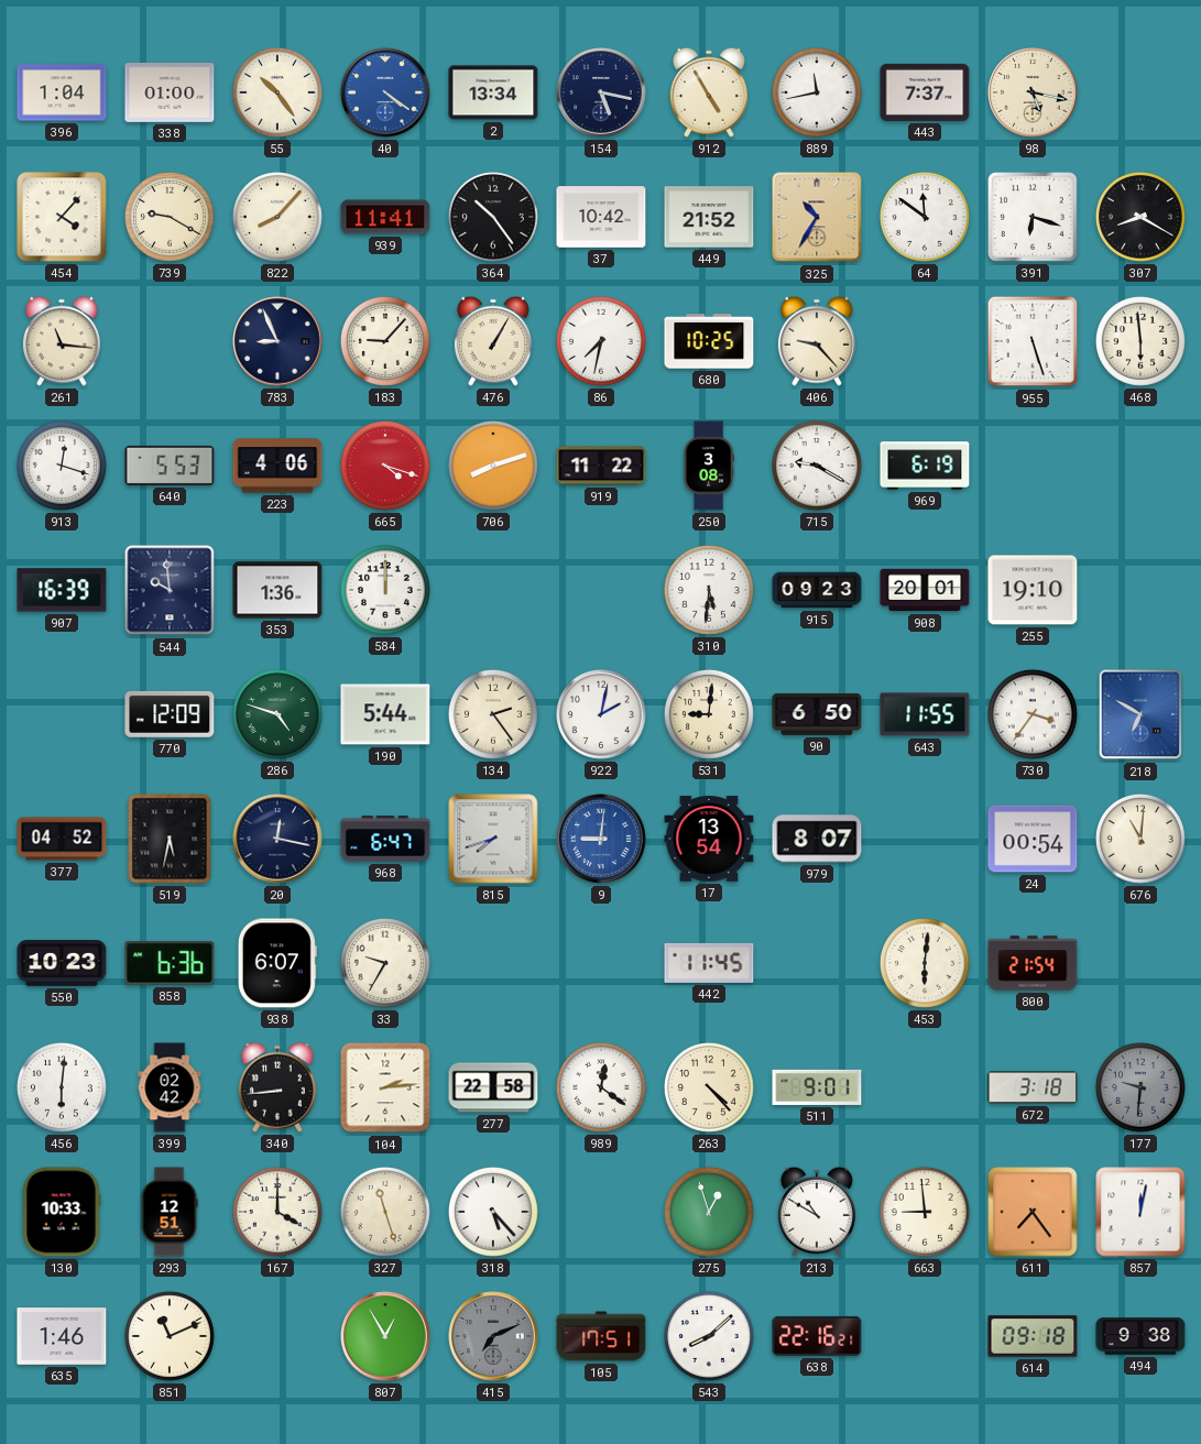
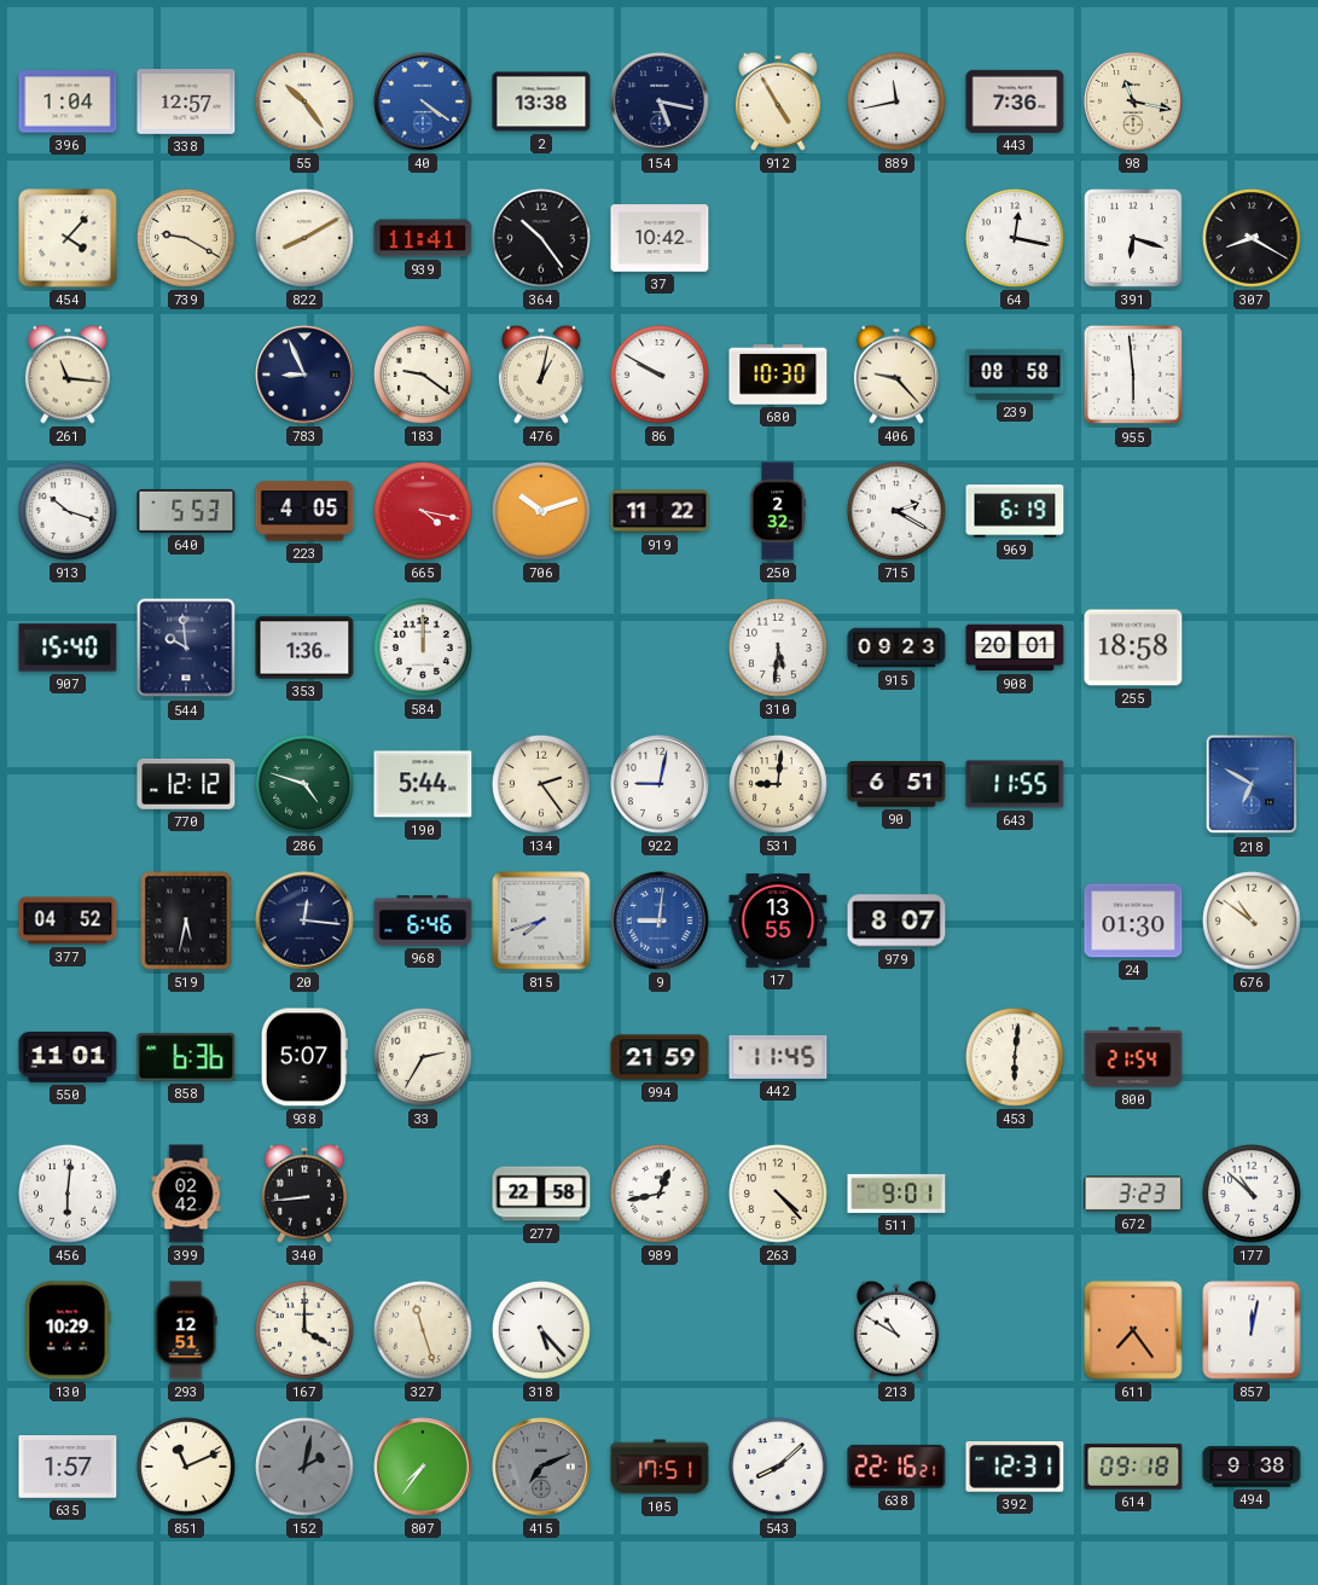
338: 01:00 -> 12:57
2: 13:34 -> 13:38
443: 7:37 -> 7:36
98: 5:17 -> 11:17
822: 8:07 -> 8:10
449: 21:52 -> none
325: 10:35 -> none
64: 11:51 -> 12:17
183: 9:07 -> 9:21
476: 1:05 -> 1:02
86: 7:32 -> 9:50
680: 10:25 -> 10:30
239: none -> 08:58
955: 5:27 -> 5:59
468: 5:59 -> none
913: 12:18 -> 10:18
223: 4:06 -> 4:05
665: 4:18 -> 4:17
706: 8:12 -> 10:12
250: 3:08 -> 2:32
715: 9:20 -> 2:20
907: 16:39 -> 15:40
255: 19:10 -> 18:58
770: 12:09 -> 12:12
922: 2:02 -> 9:02
90: 6:50 -> 6:51
730: 3:36 -> none
20: 12:17 -> 12:16
968: 6:47 -> 6:46
17: 13:54 -> 13:55
24: 00:54 -> 01:30
676: 11:01 -> 10:51
550: 10:23 -> 11:01
938: 6:07 -> 5:07
33: 9:35 -> 2:35
994: none -> 21:59
104: 2:14 -> none
989: 12:21 -> 12:43
672: 3:18 -> 3:23
177: 9:31 -> 10:52
177 dial: grey -> white
130: 10:33 -> 10:29
275: 12:57 -> none
663: 8:59 -> none
635: 1:46 -> 1:57
152: none -> 2:02
807: 12:55 -> 7:36
392: none -> 12:31
